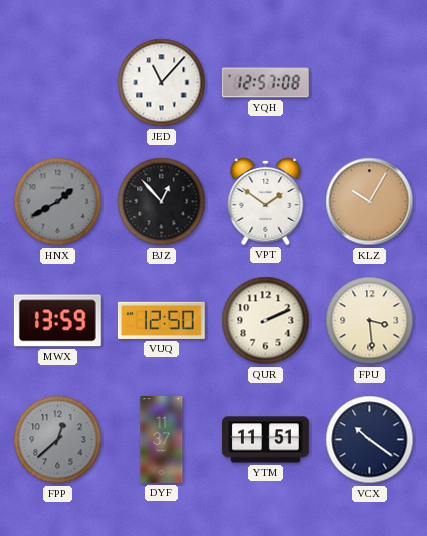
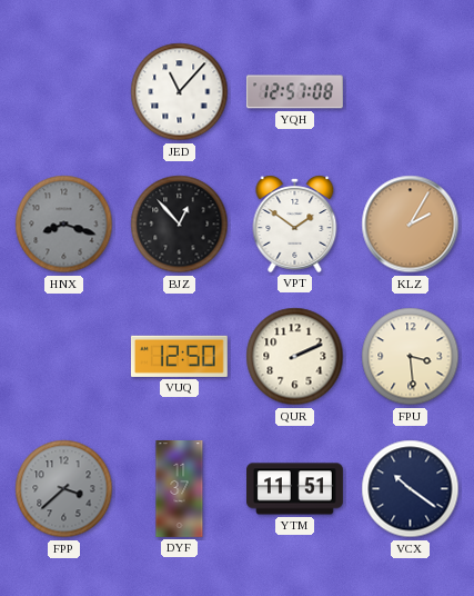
HNX: 1:40 -> 8:18
KLZ: 10:05 -> 2:05
MWX: 13:59 -> none
FPP: 12:38 -> 3:38
